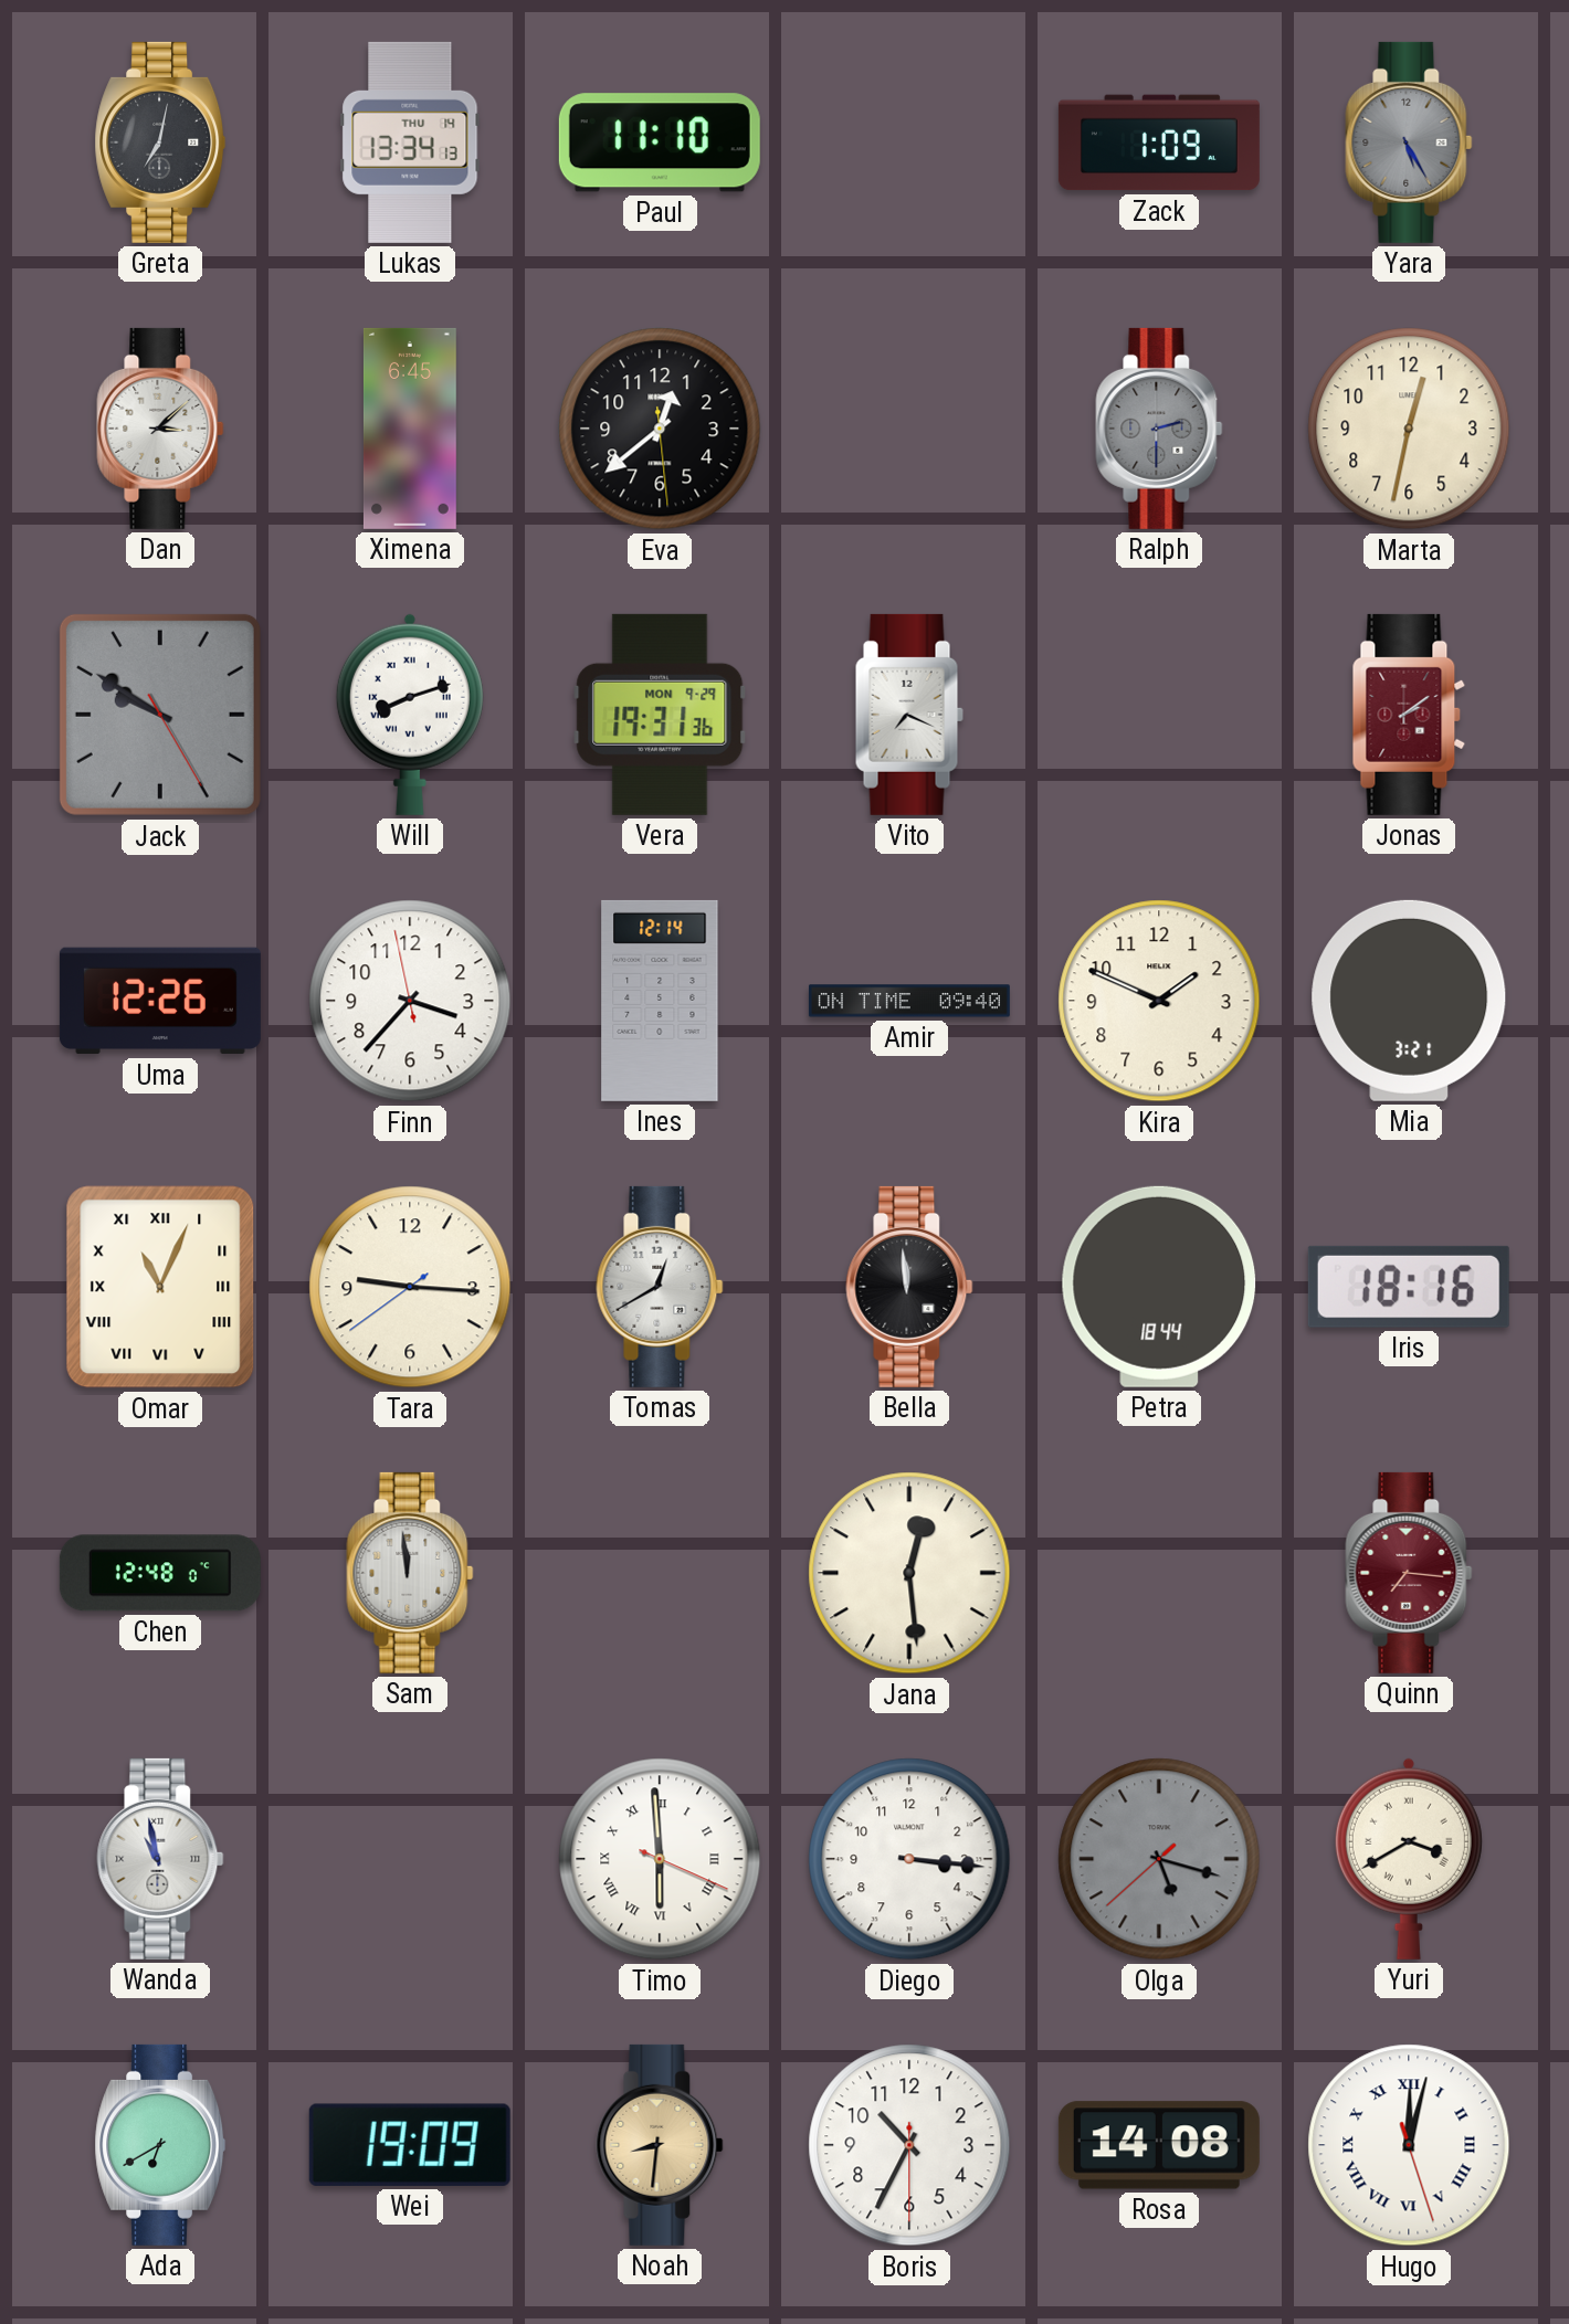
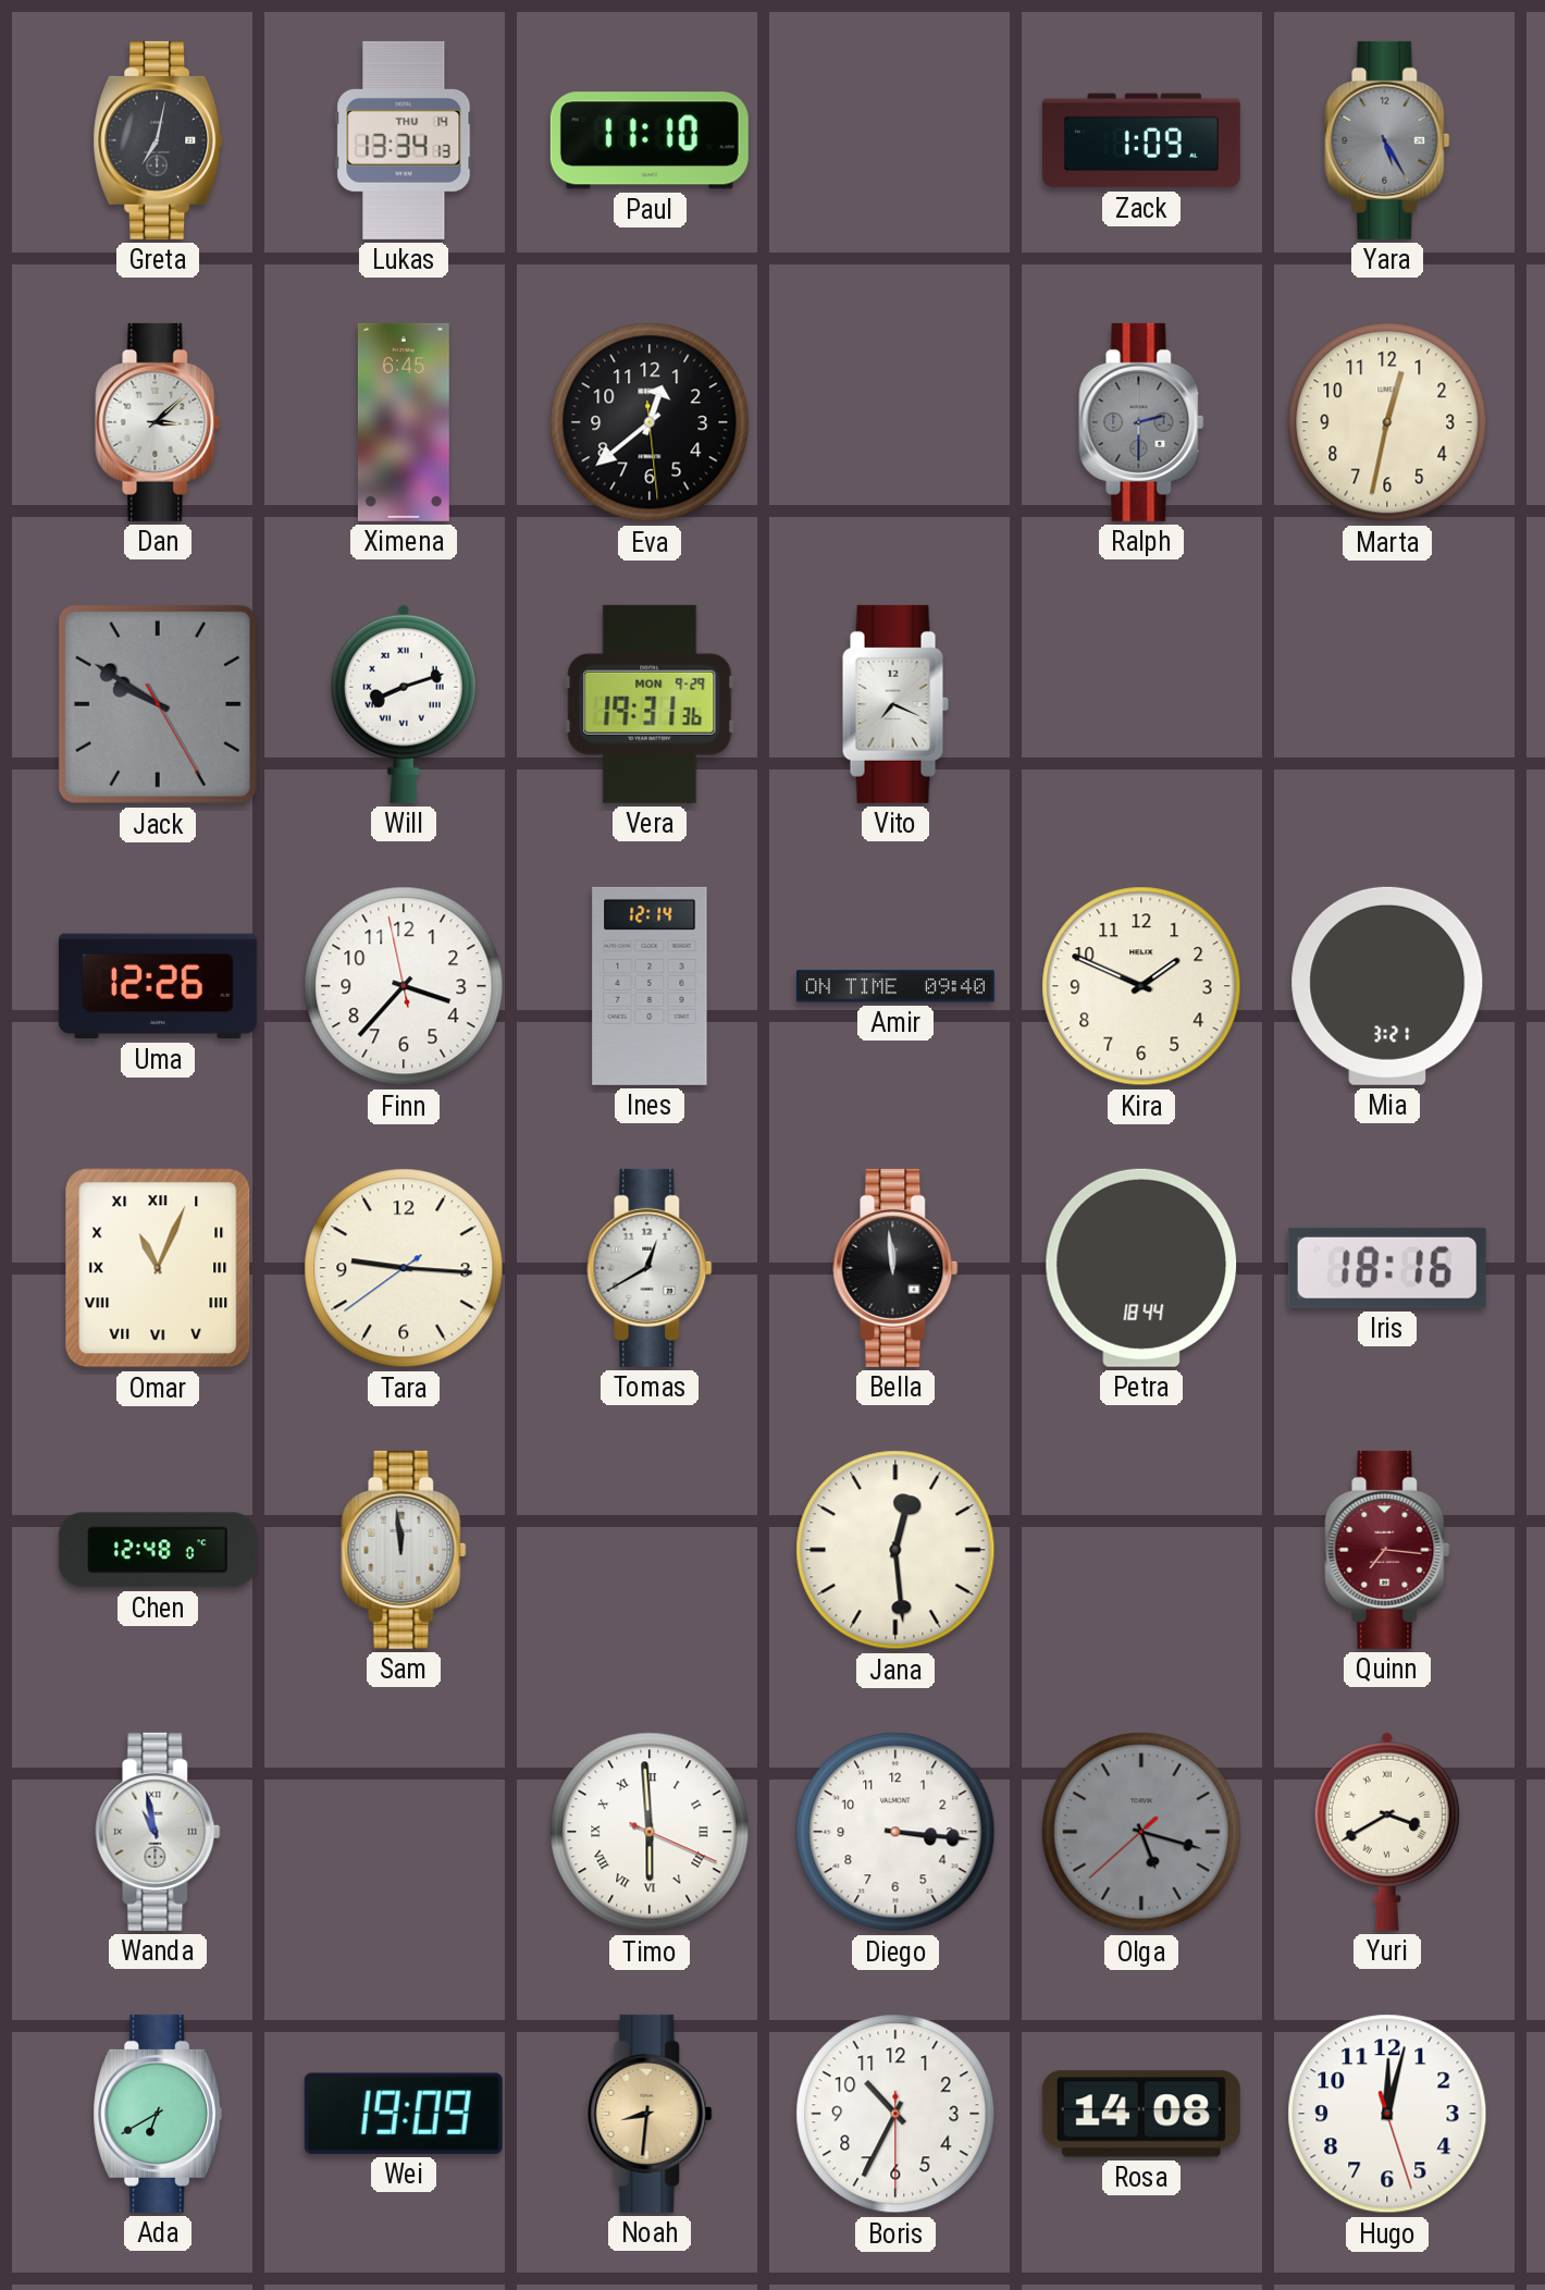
Jonas: 2:09 -> none
Hugo numerals: Roman -> Arabic
